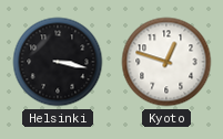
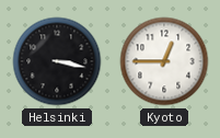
Kyoto: 12:48 -> 12:45
